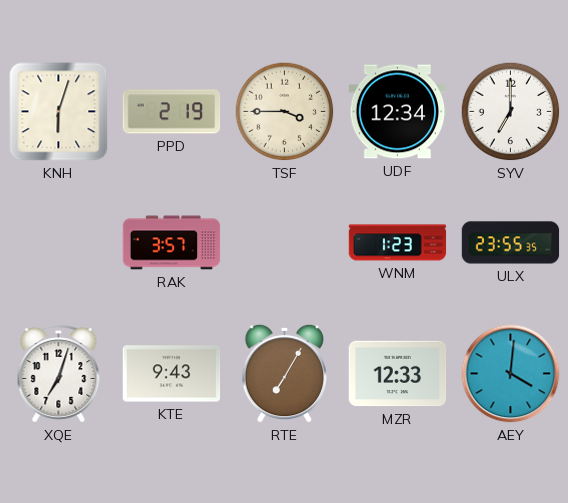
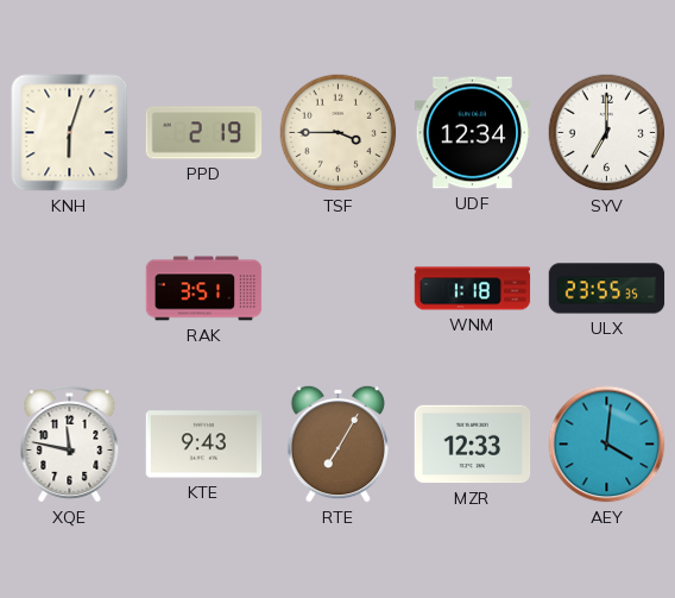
RAK: 3:57 -> 3:51
WNM: 1:23 -> 1:18
XQE: 7:03 -> 11:47
